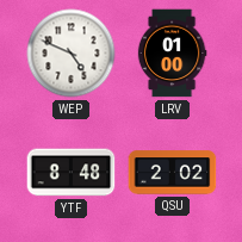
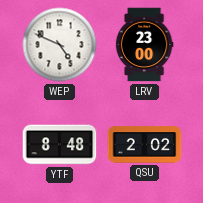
LRV: 01:00 -> 23:00
